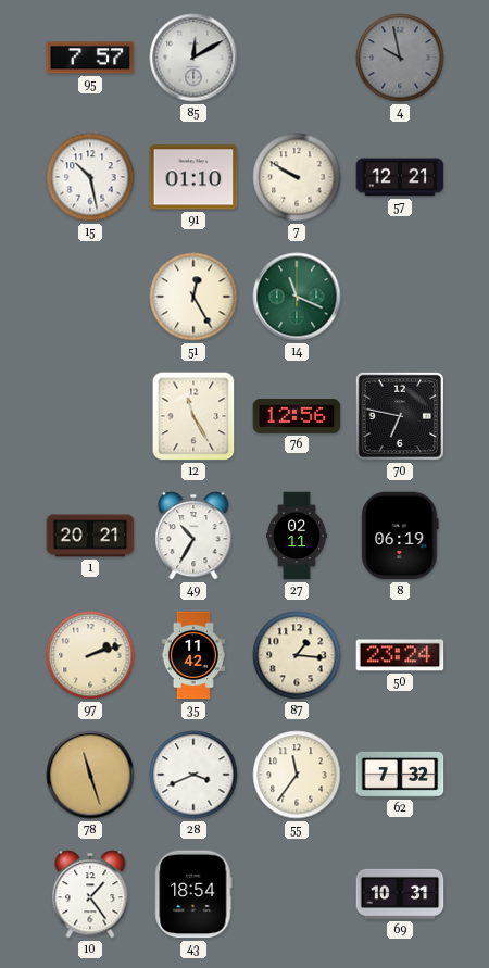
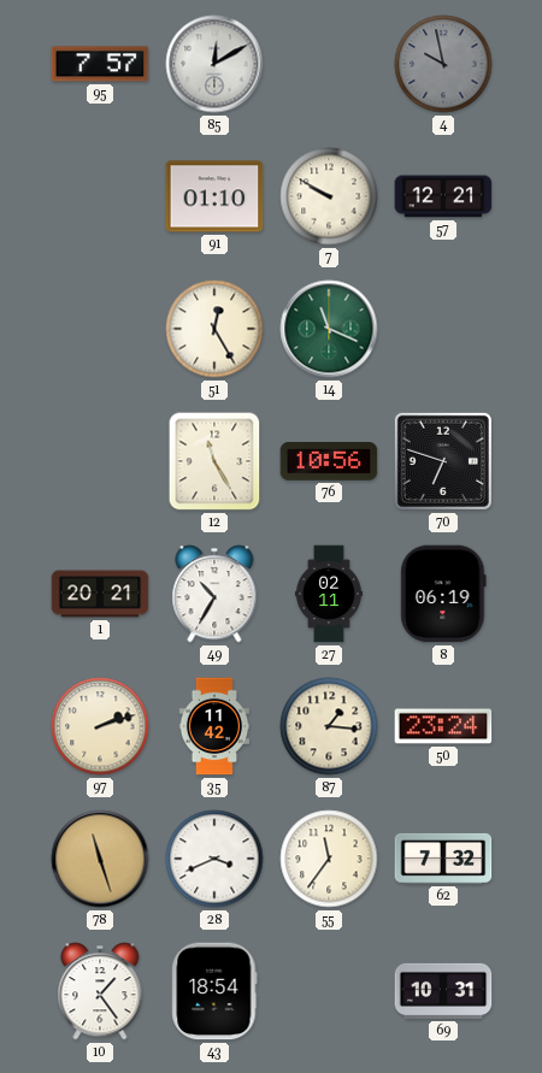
15: 10:28 -> none
76: 12:56 -> 10:56
70: 6:47 -> 6:48
